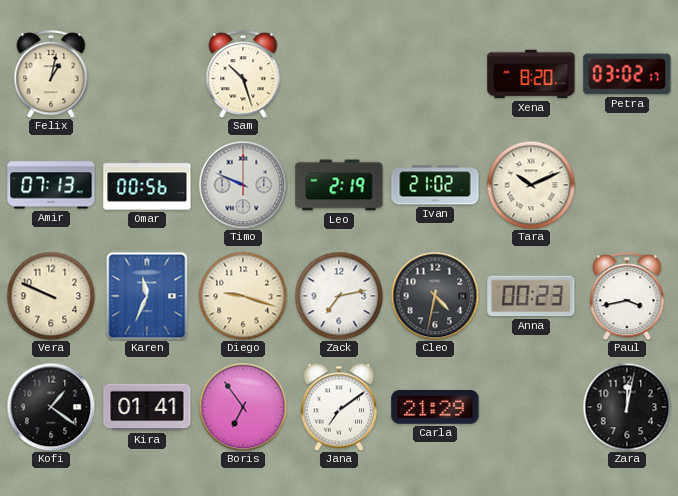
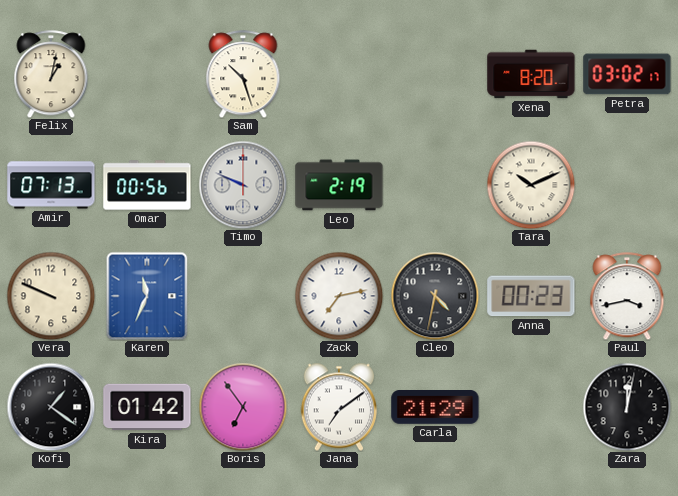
Ivan: 21:02 -> none
Diego: 9:18 -> none
Kira: 01:41 -> 01:42
